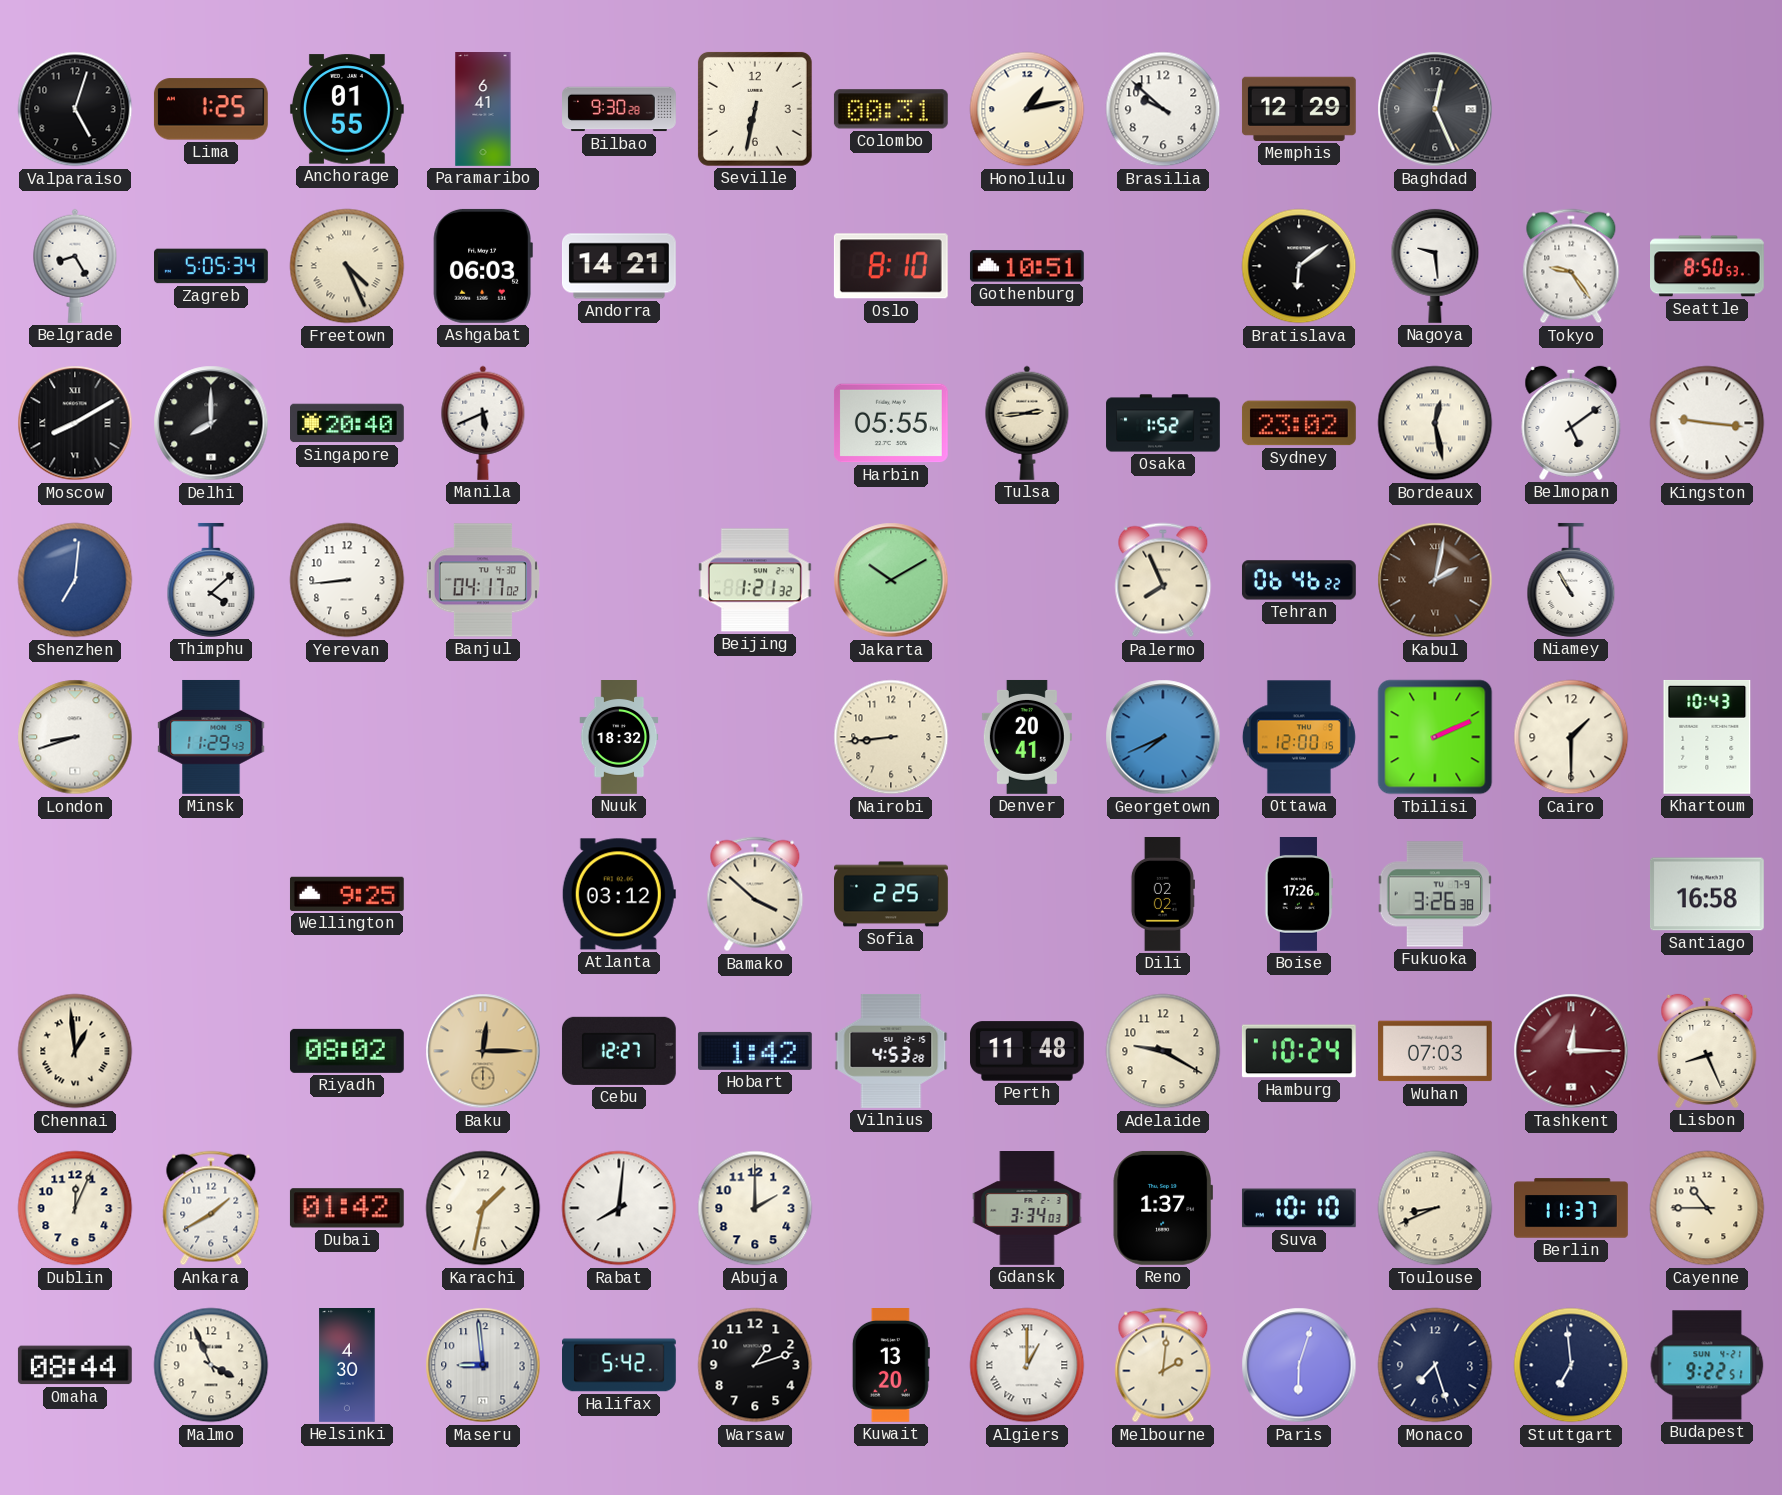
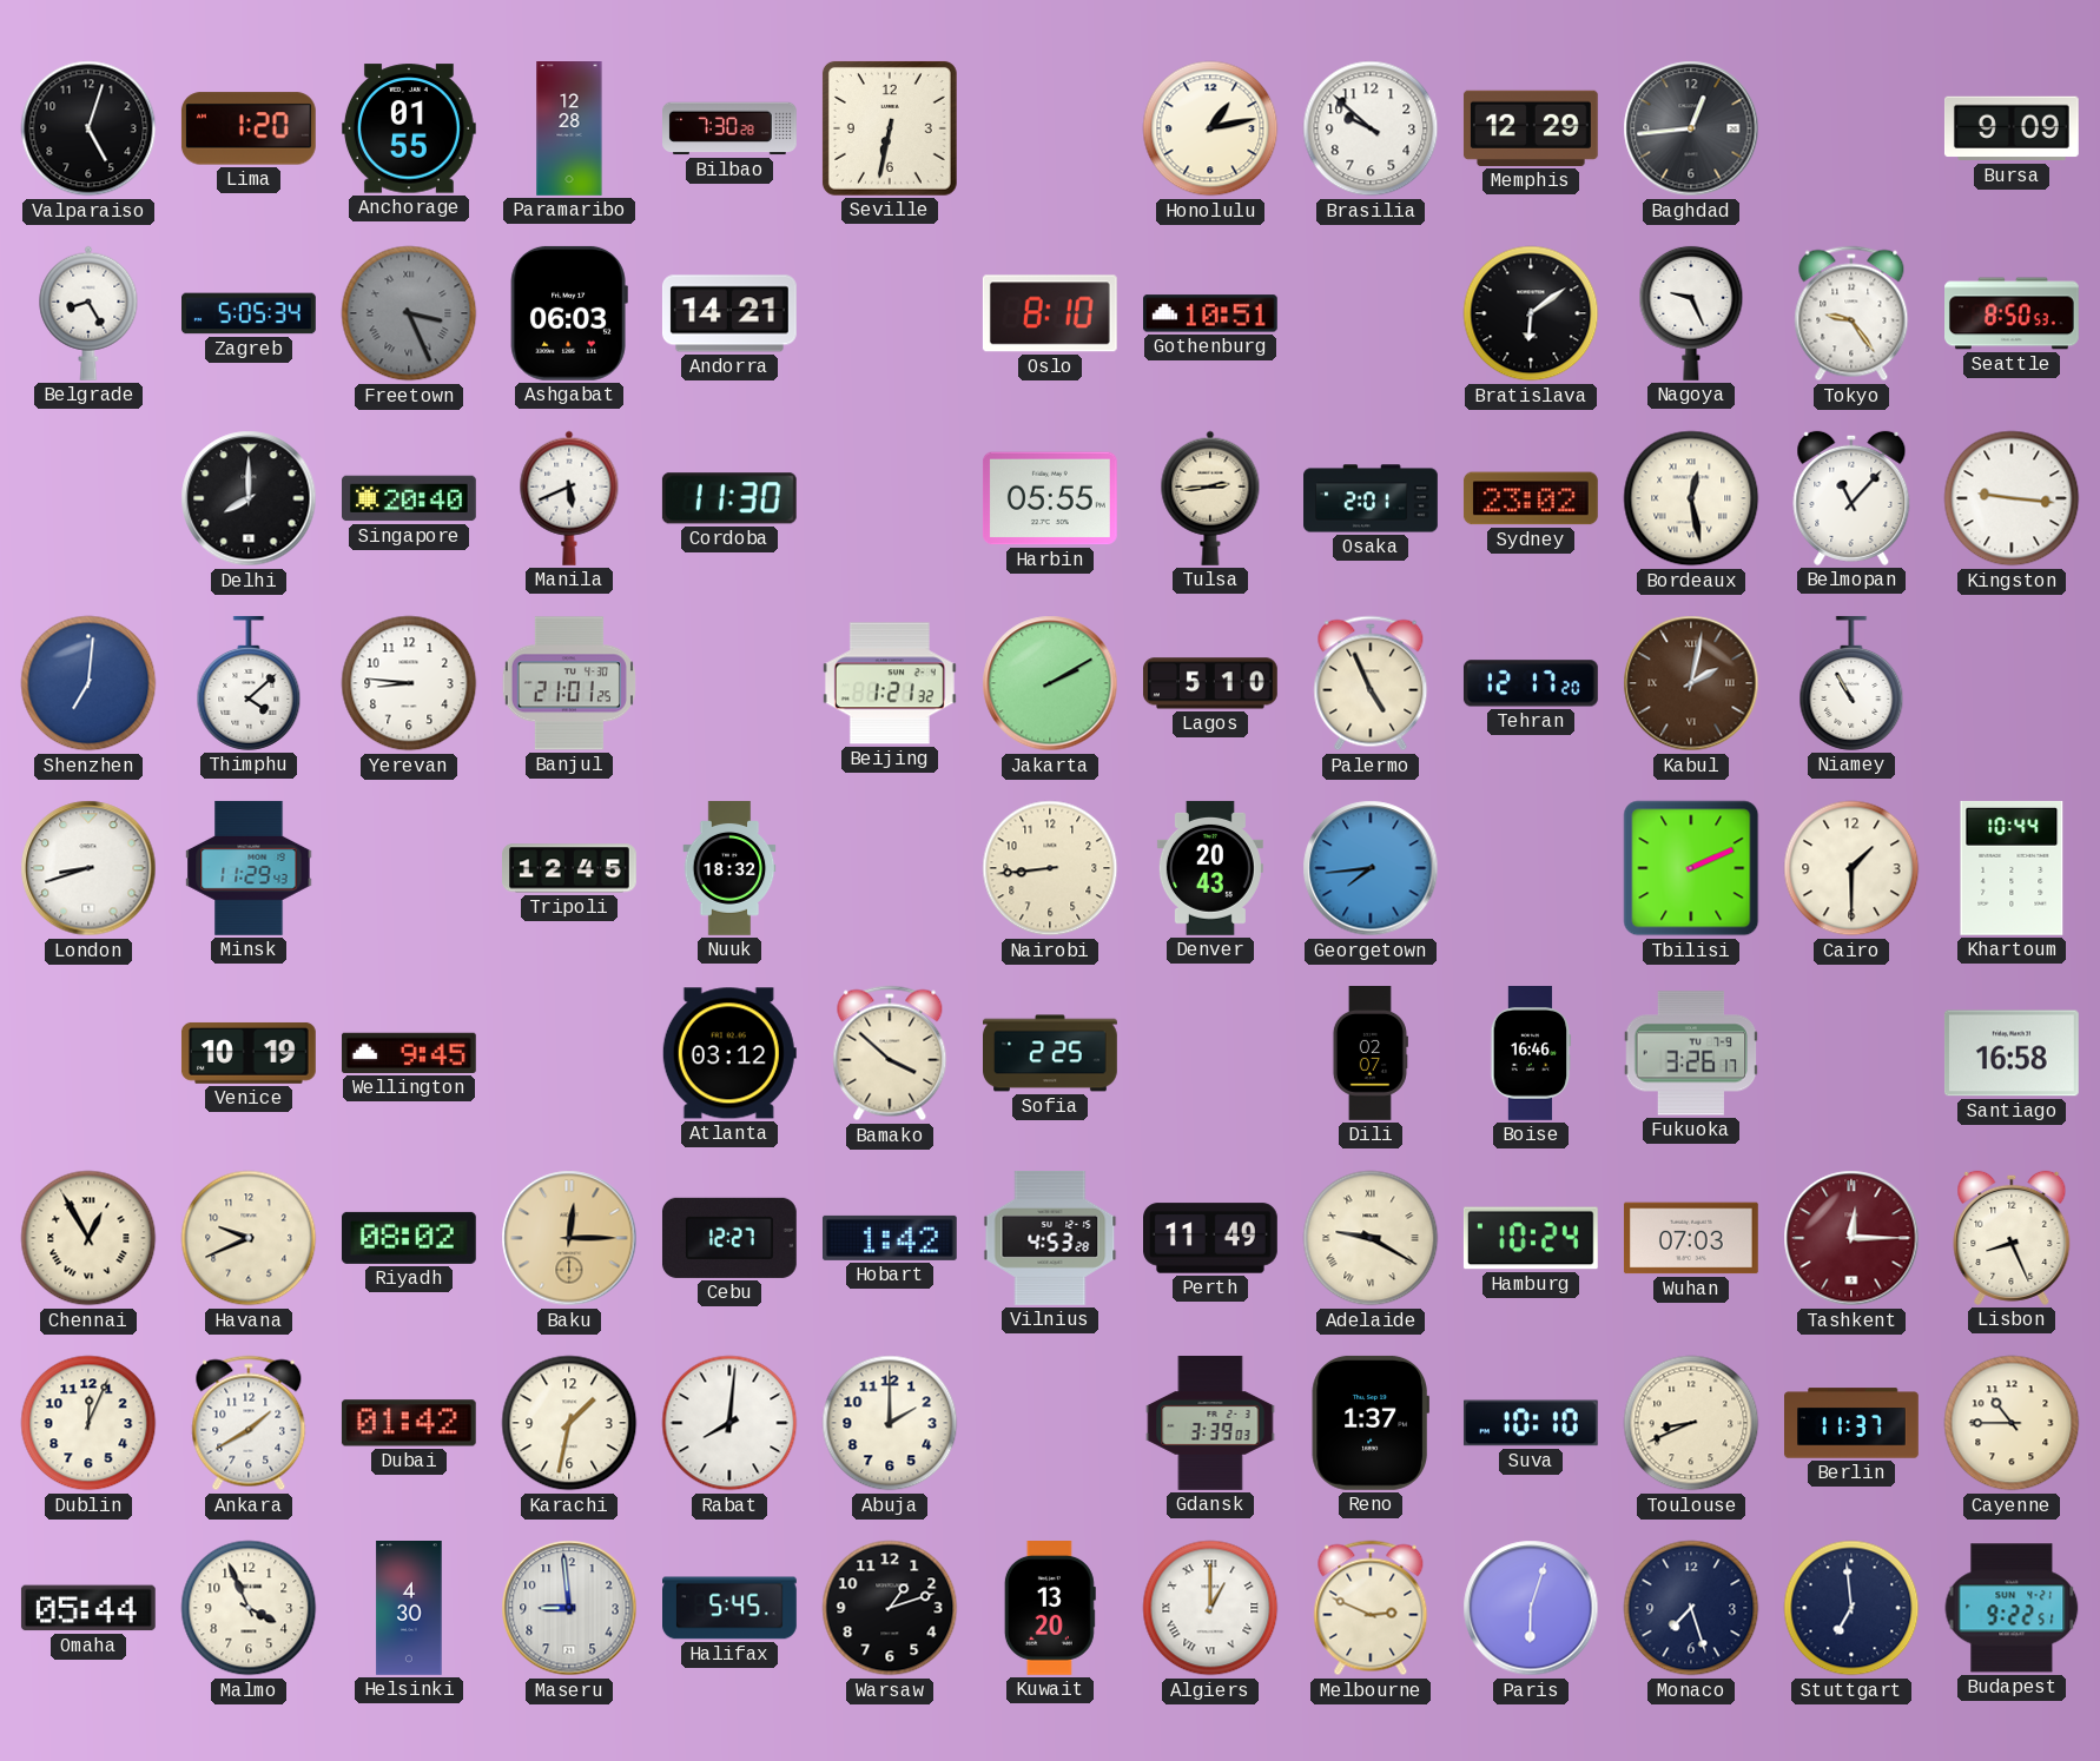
Lima: 1:25 -> 1:20
Paramaribo: 6:41 -> 12:28
Bilbao: 9:30 -> 7:30
Colombo: 00:31 -> none
Baghdad: 12:26 -> 12:44
Bursa: none -> 9:09
Freetown: 4:26 -> 3:26
Freetown dial: cream -> grey
Nagoya: 9:29 -> 9:26
Moscow: 8:10 -> none
Cordoba: none -> 11:30
Osaka: 1:52 -> 2:01
Belmopan: 5:09 -> 11:07
Yerevan: 8:44 -> 8:46
Banjul: 04:17 -> 21:01
Jakarta: 10:10 -> 2:10
Lagos: none -> 5:10
Palermo: 7:56 -> 4:56
Tehran: 06:46 -> 12:17
Tripoli: none -> 12:45
Denver: 20:41 -> 20:43
Georgetown: 7:41 -> 7:44
Ottawa: 12:00 -> none
Khartoum: 10:43 -> 10:44
Venice: none -> 10:19
Wellington: 9:25 -> 9:45
Dili: 02:02 -> 02:07
Boise: 17:26 -> 16:46
Fukuoka: 3:26:38 -> 3:26:17
Chennai: 12:59 -> 12:55
Havana: none -> 9:41
Perth: 11:48 -> 11:49
Adelaide numerals: Arabic -> Roman
Gdansk: 3:34 -> 3:39
Omaha: 08:44 -> 05:44
Halifax: 5:42 -> 5:45
Melbourne: 2:01 -> 2:49
